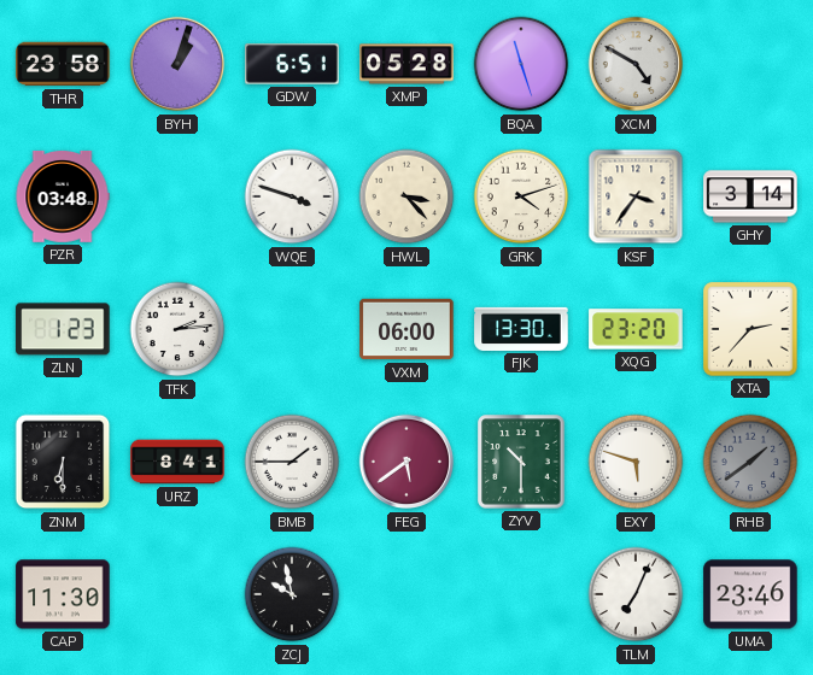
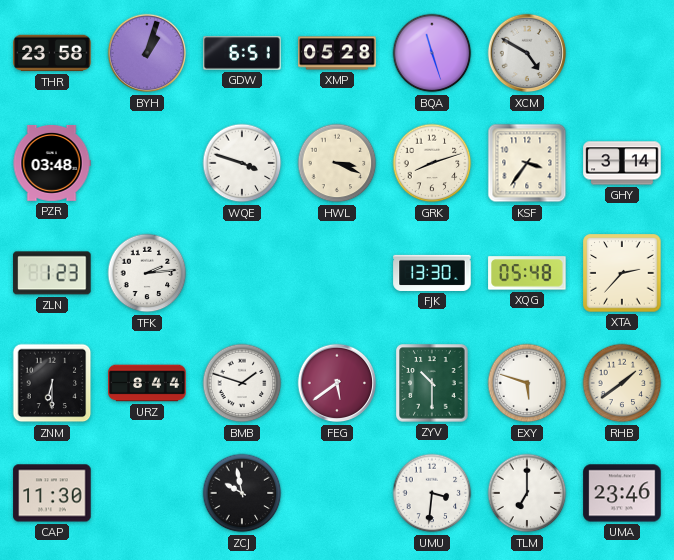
HWL: 3:23 -> 3:19
GRK: 4:12 -> 8:12
VXM: 06:00 -> none
XQG: 23:20 -> 05:48
URZ: 8:41 -> 8:44
BMB: 1:45 -> 1:48
RHB dial: grey -> cream
UMU: none -> 3:31
TLM: 7:04 -> 7:00
